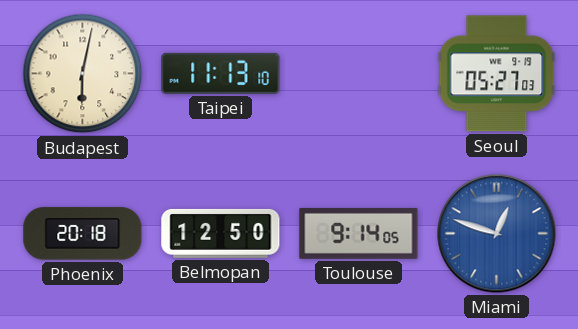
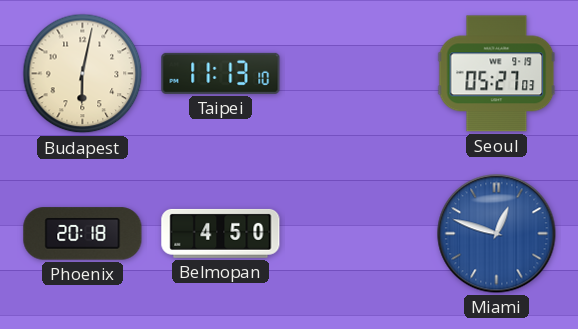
Belmopan: 12:50 -> 4:50
Toulouse: 9:14 -> none
